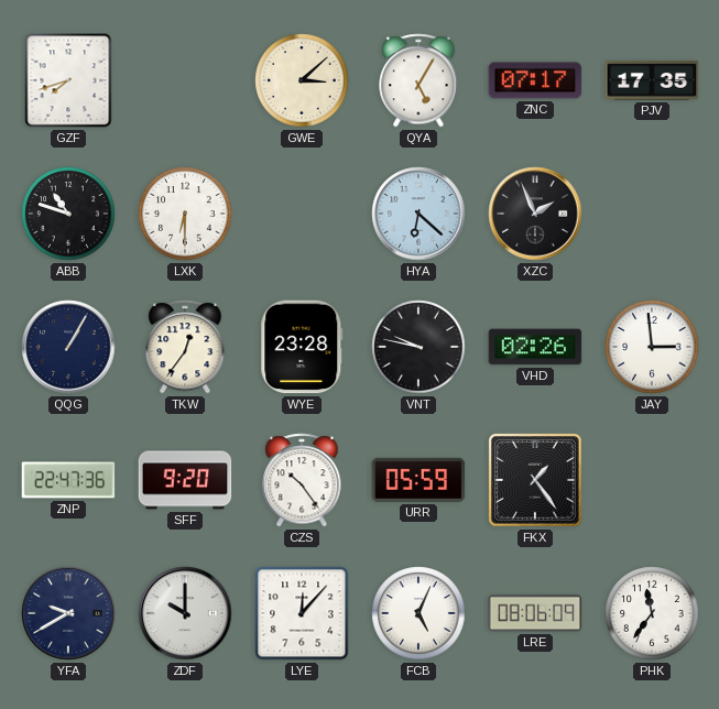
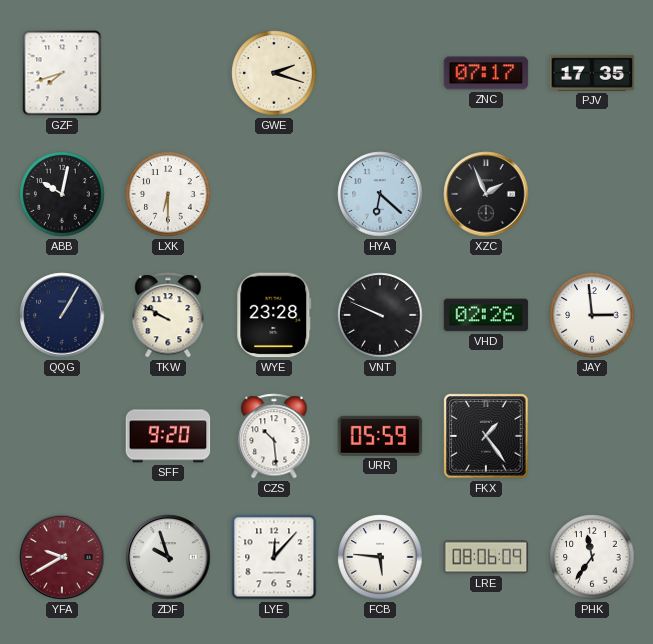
GWE: 3:08 -> 2:18
QYA: 5:05 -> none
ABB: 10:48 -> 10:02
TKW: 12:36 -> 9:50
VNT: 9:47 -> 9:49
ZNP: 22:47 -> none
CZS: 10:24 -> 10:29
YFA dial: navy -> burgundy
ZDF: 10:00 -> 9:57
FCB: 5:04 -> 5:46
